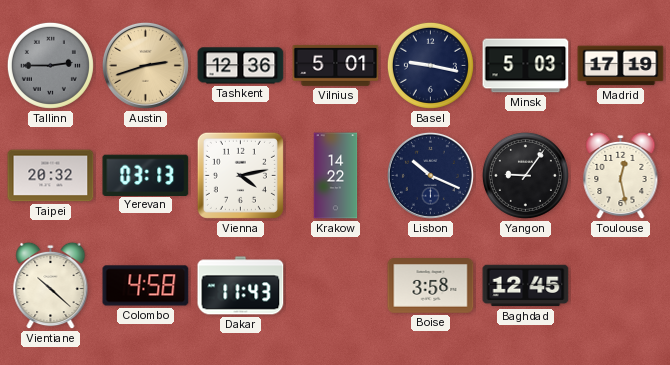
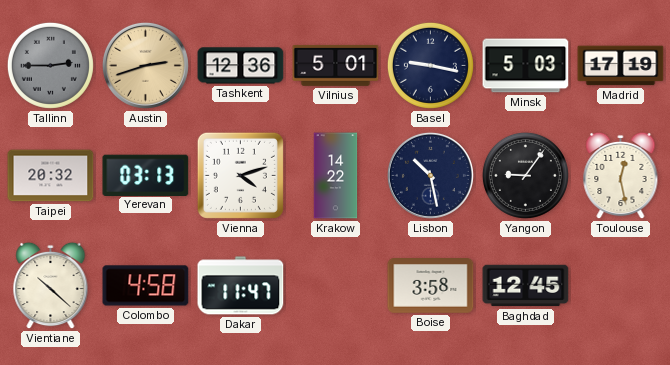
Vienna: 4:13 -> 4:12
Lisbon: 10:19 -> 10:28
Dakar: 11:43 -> 11:47
